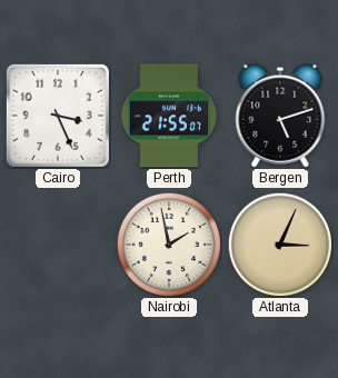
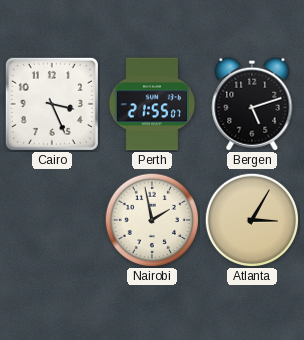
Atlanta: 3:04 -> 3:05
